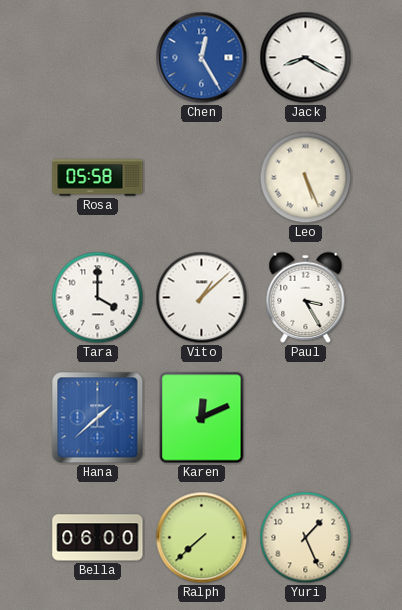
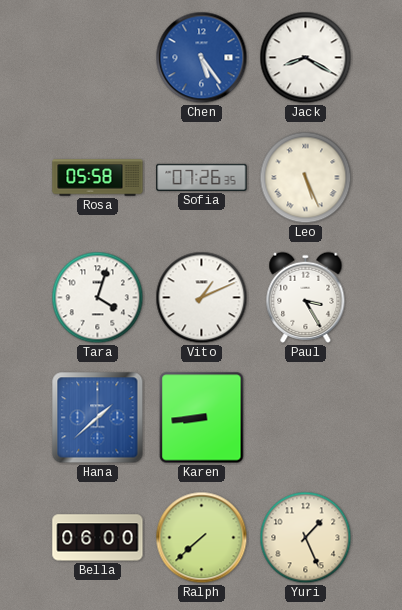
Chen: 12:25 -> 5:24
Sofia: none -> 07:26
Tara: 4:00 -> 4:03
Vito: 1:08 -> 1:11
Karen: 12:11 -> 8:44
